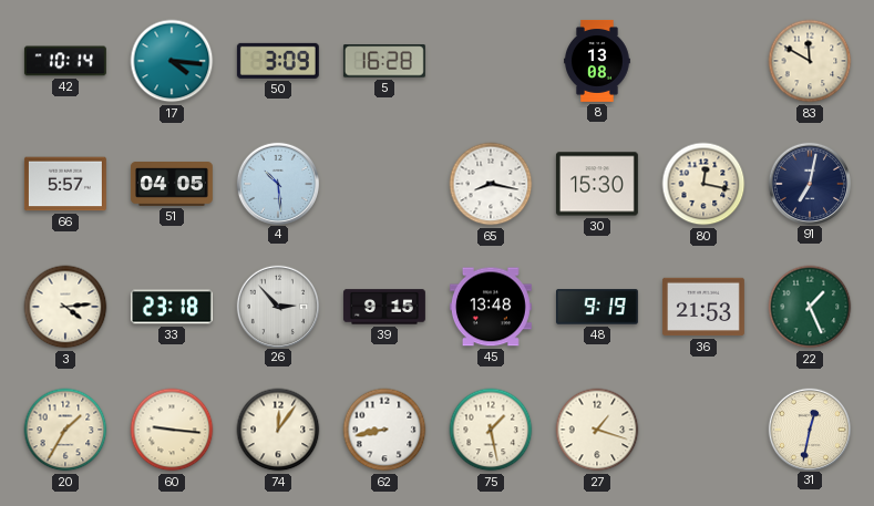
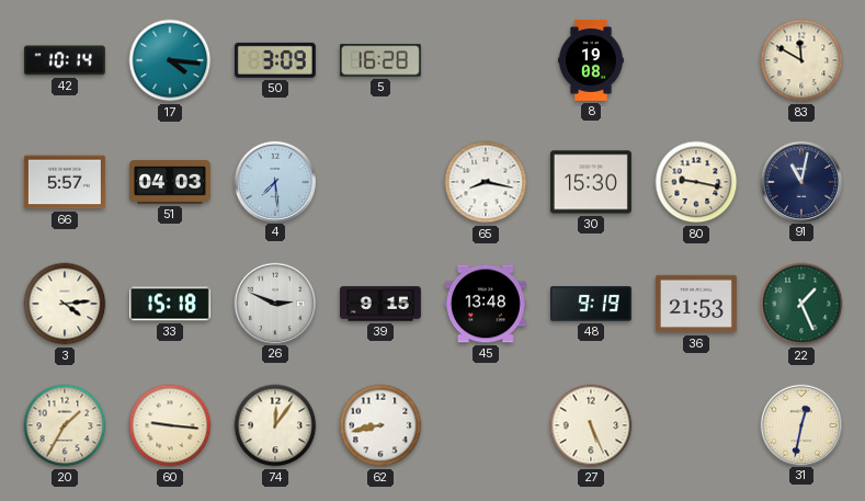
8: 13:08 -> 19:08
51: 04:05 -> 04:03
4: 10:29 -> 7:29
80: 12:17 -> 9:17
91: 7:02 -> 11:02
33: 23:18 -> 15:18
26: 2:53 -> 2:49
75: 1:28 -> none
27: 1:18 -> 5:26
